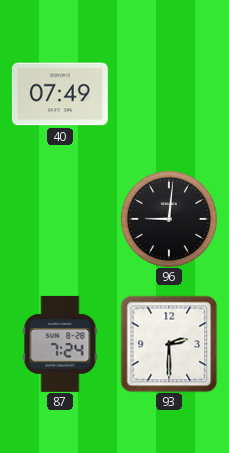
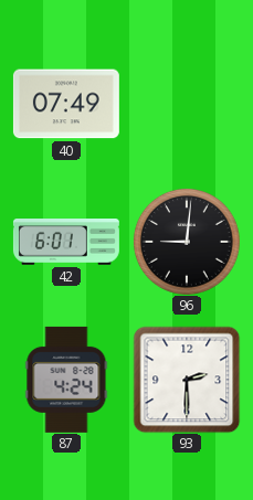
42: none -> 6:01
87: 7:24 -> 4:24
